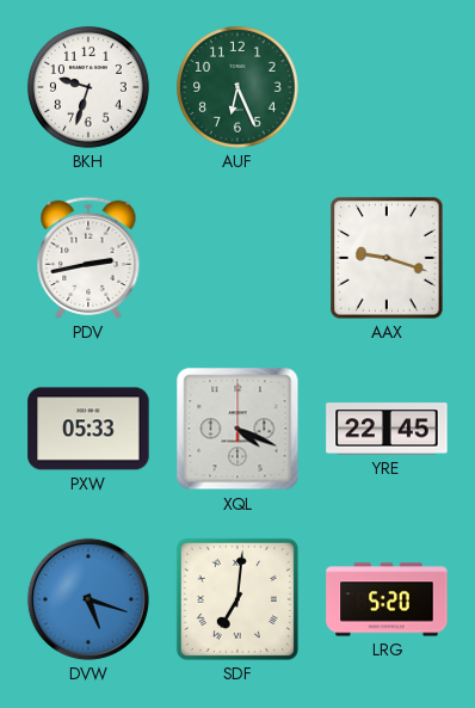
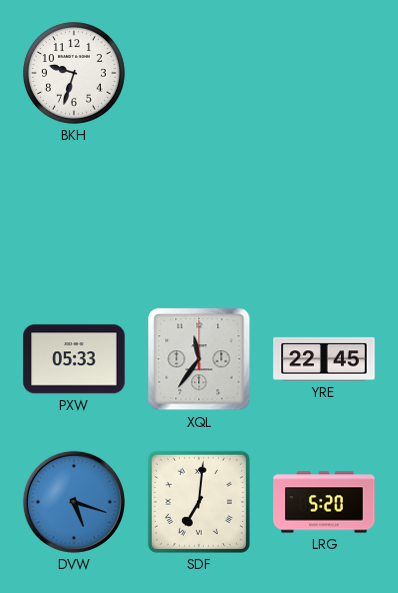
AUF: 6:26 -> none
PDV: 2:43 -> none
AAX: 9:18 -> none
XQL: 4:19 -> 11:36
